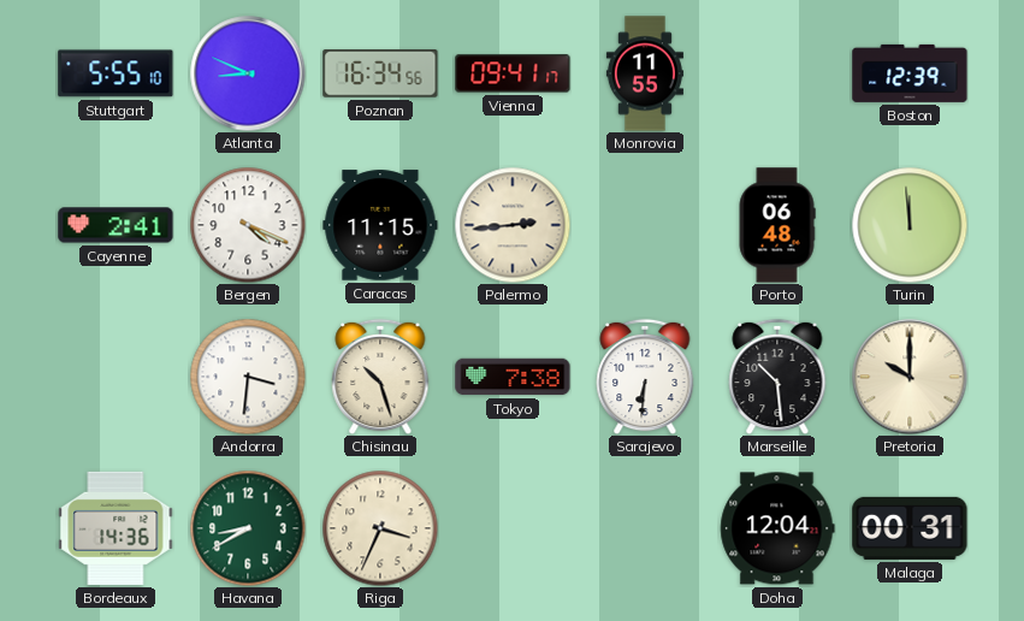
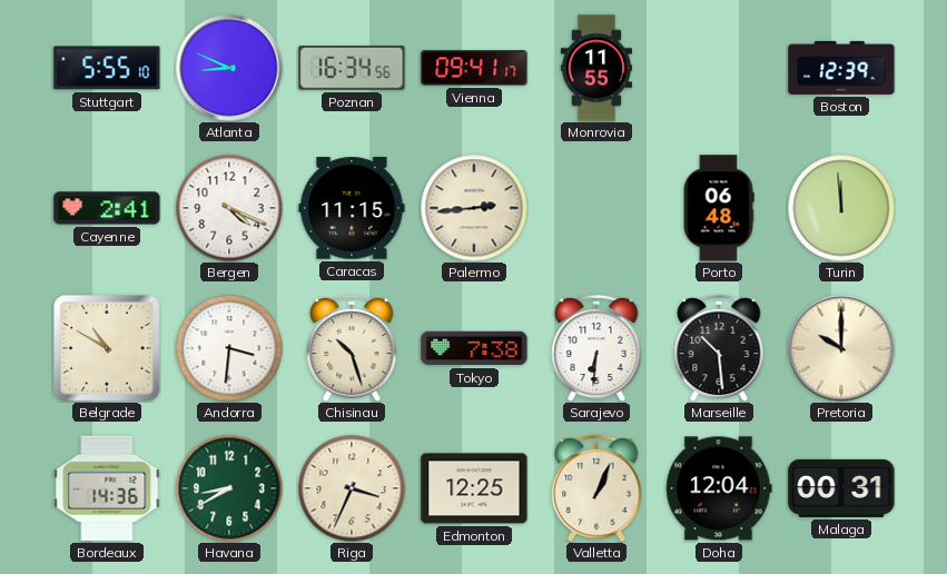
Belgrade: none -> 10:50
Edmonton: none -> 12:25
Valletta: none -> 1:04
